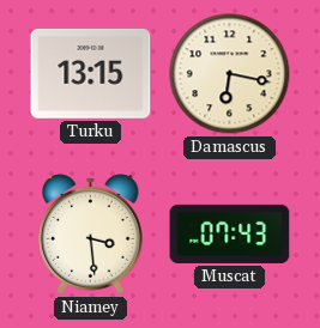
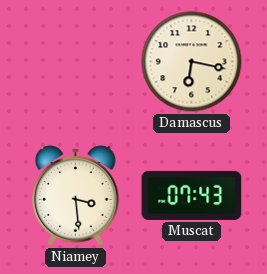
Turku: 13:15 -> none
